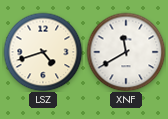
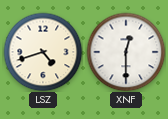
XNF: 11:40 -> 12:30
